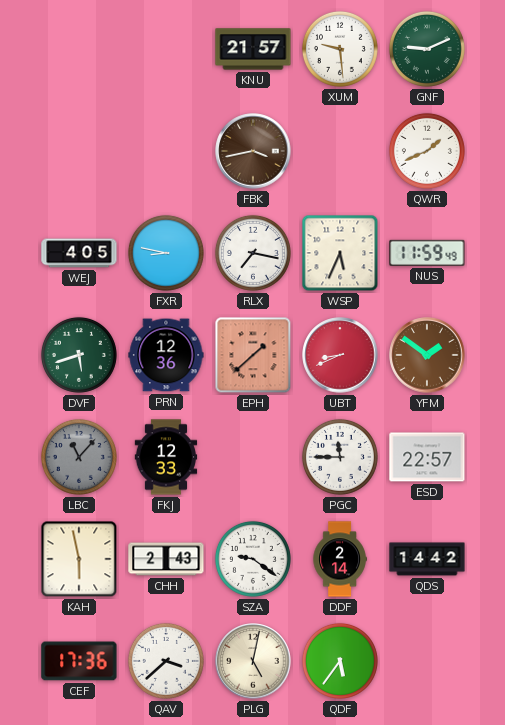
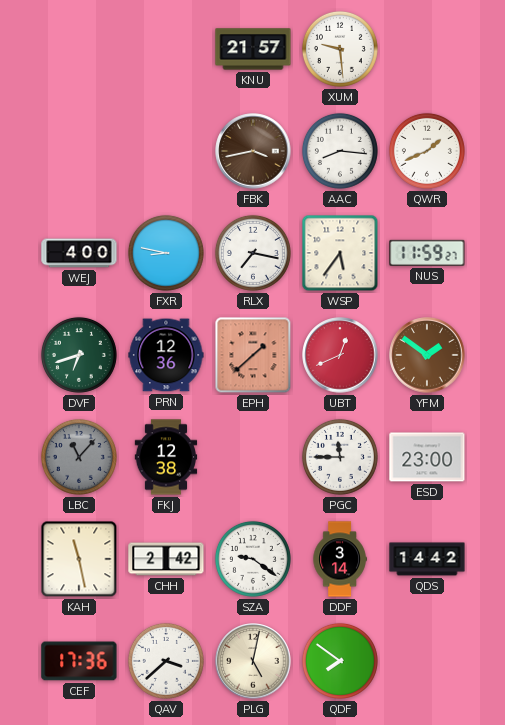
GNF: 9:11 -> none
AAC: none -> 8:16
WEJ: 4:05 -> 4:00
WSP: 5:34 -> 5:36
NUS: 11:59:49 -> 11:59:27
DVF: 5:42 -> 6:42
UBT: 8:41 -> 12:41
FKJ: 12:33 -> 12:38
ESD: 22:57 -> 23:00
KAH: 5:58 -> 11:28
CHH: 2:43 -> 2:42
DDF: 2:14 -> 3:14
QDF: 5:36 -> 7:51
